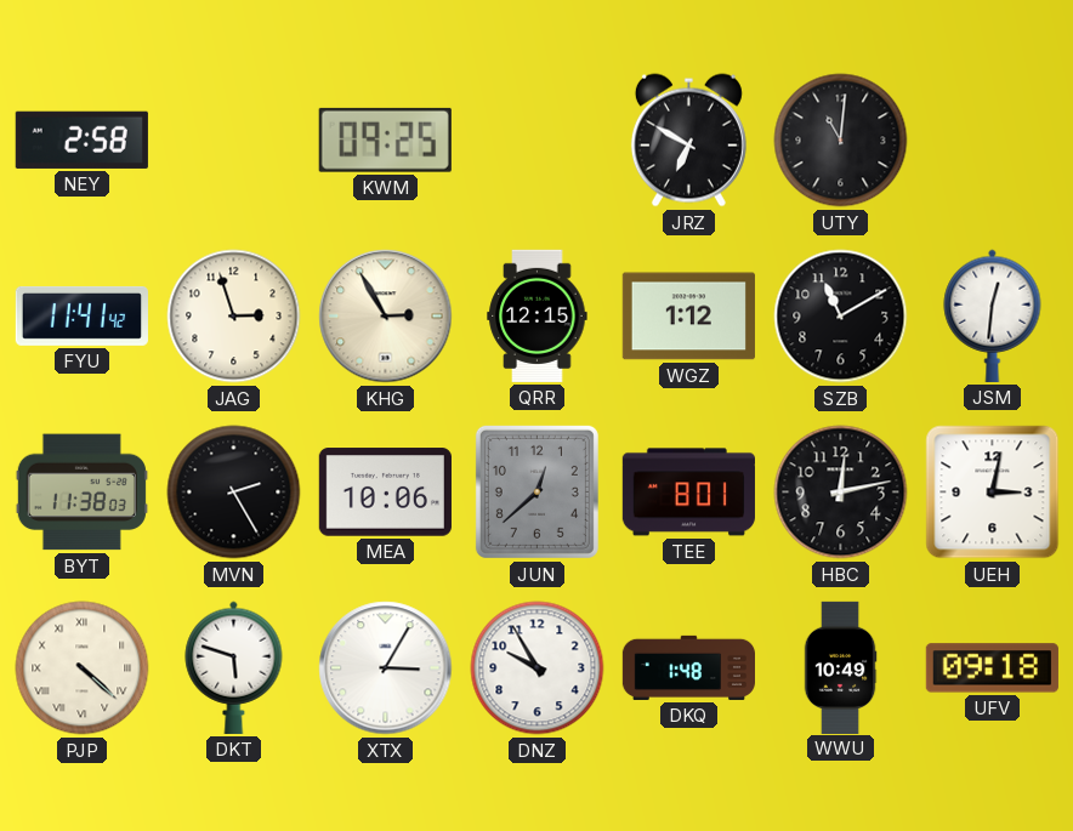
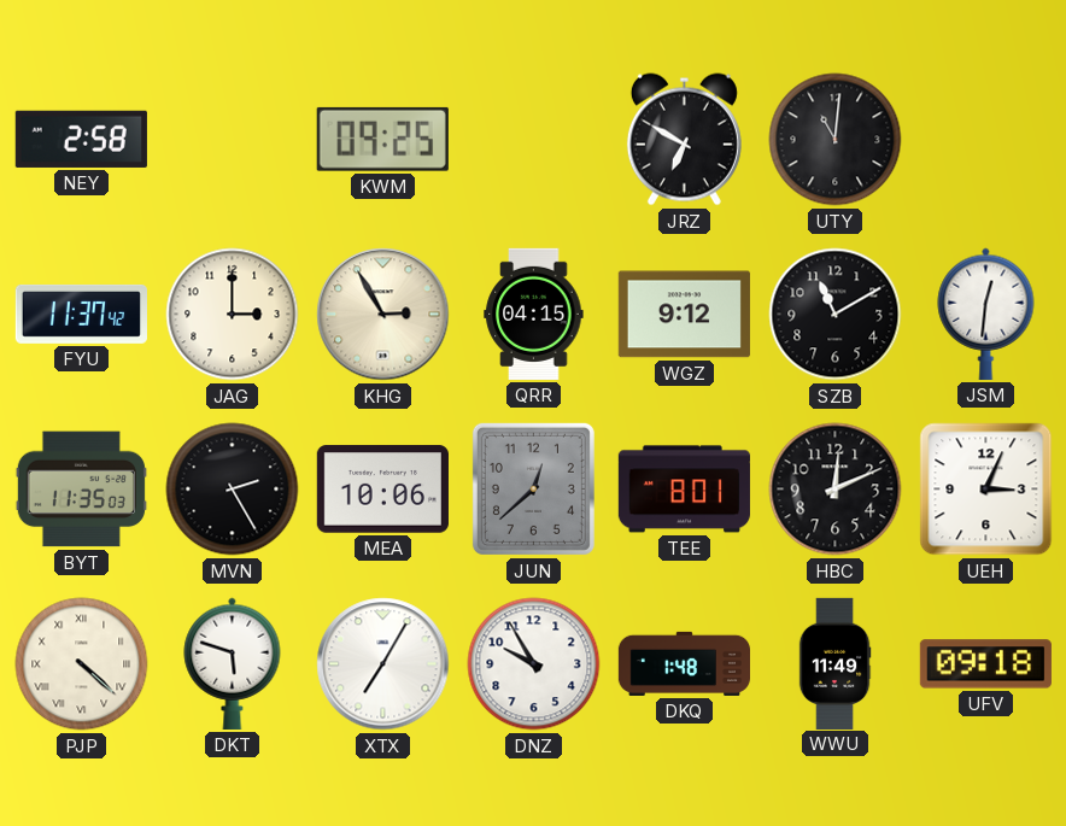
FYU: 11:41 -> 11:37
JAG: 2:57 -> 3:00
QRR: 12:15 -> 04:15
WGZ: 1:12 -> 9:12
BYT: 11:38 -> 11:35
HBC: 12:13 -> 12:11
UEH: 3:02 -> 3:04
XTX: 3:05 -> 7:05
WWU: 10:49 -> 11:49
